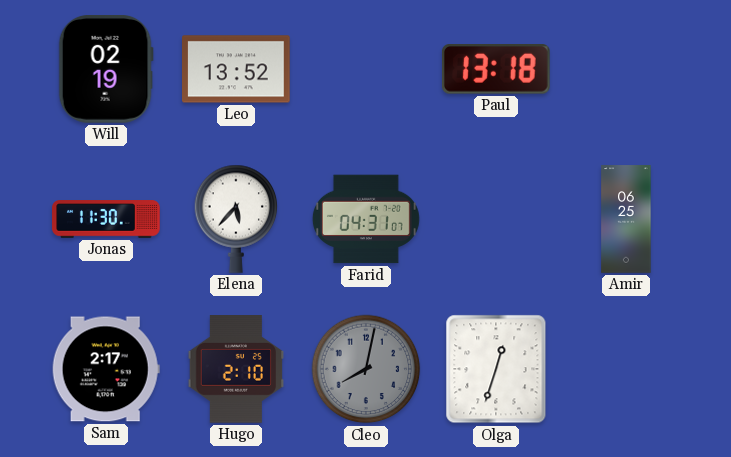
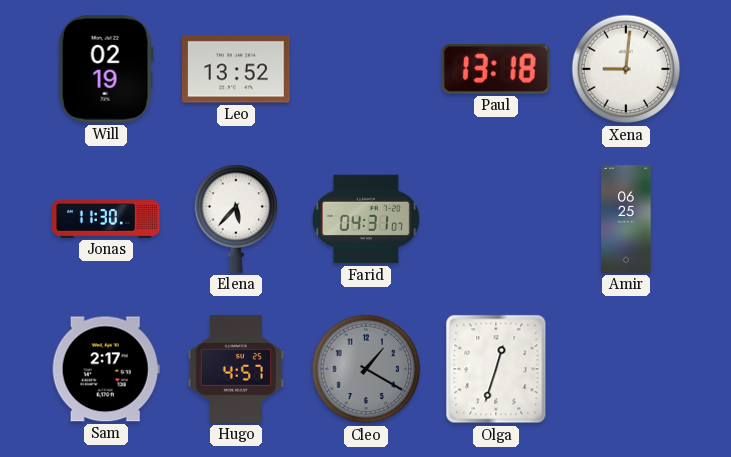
Xena: none -> 9:01
Hugo: 2:10 -> 4:57
Cleo: 8:02 -> 1:20
